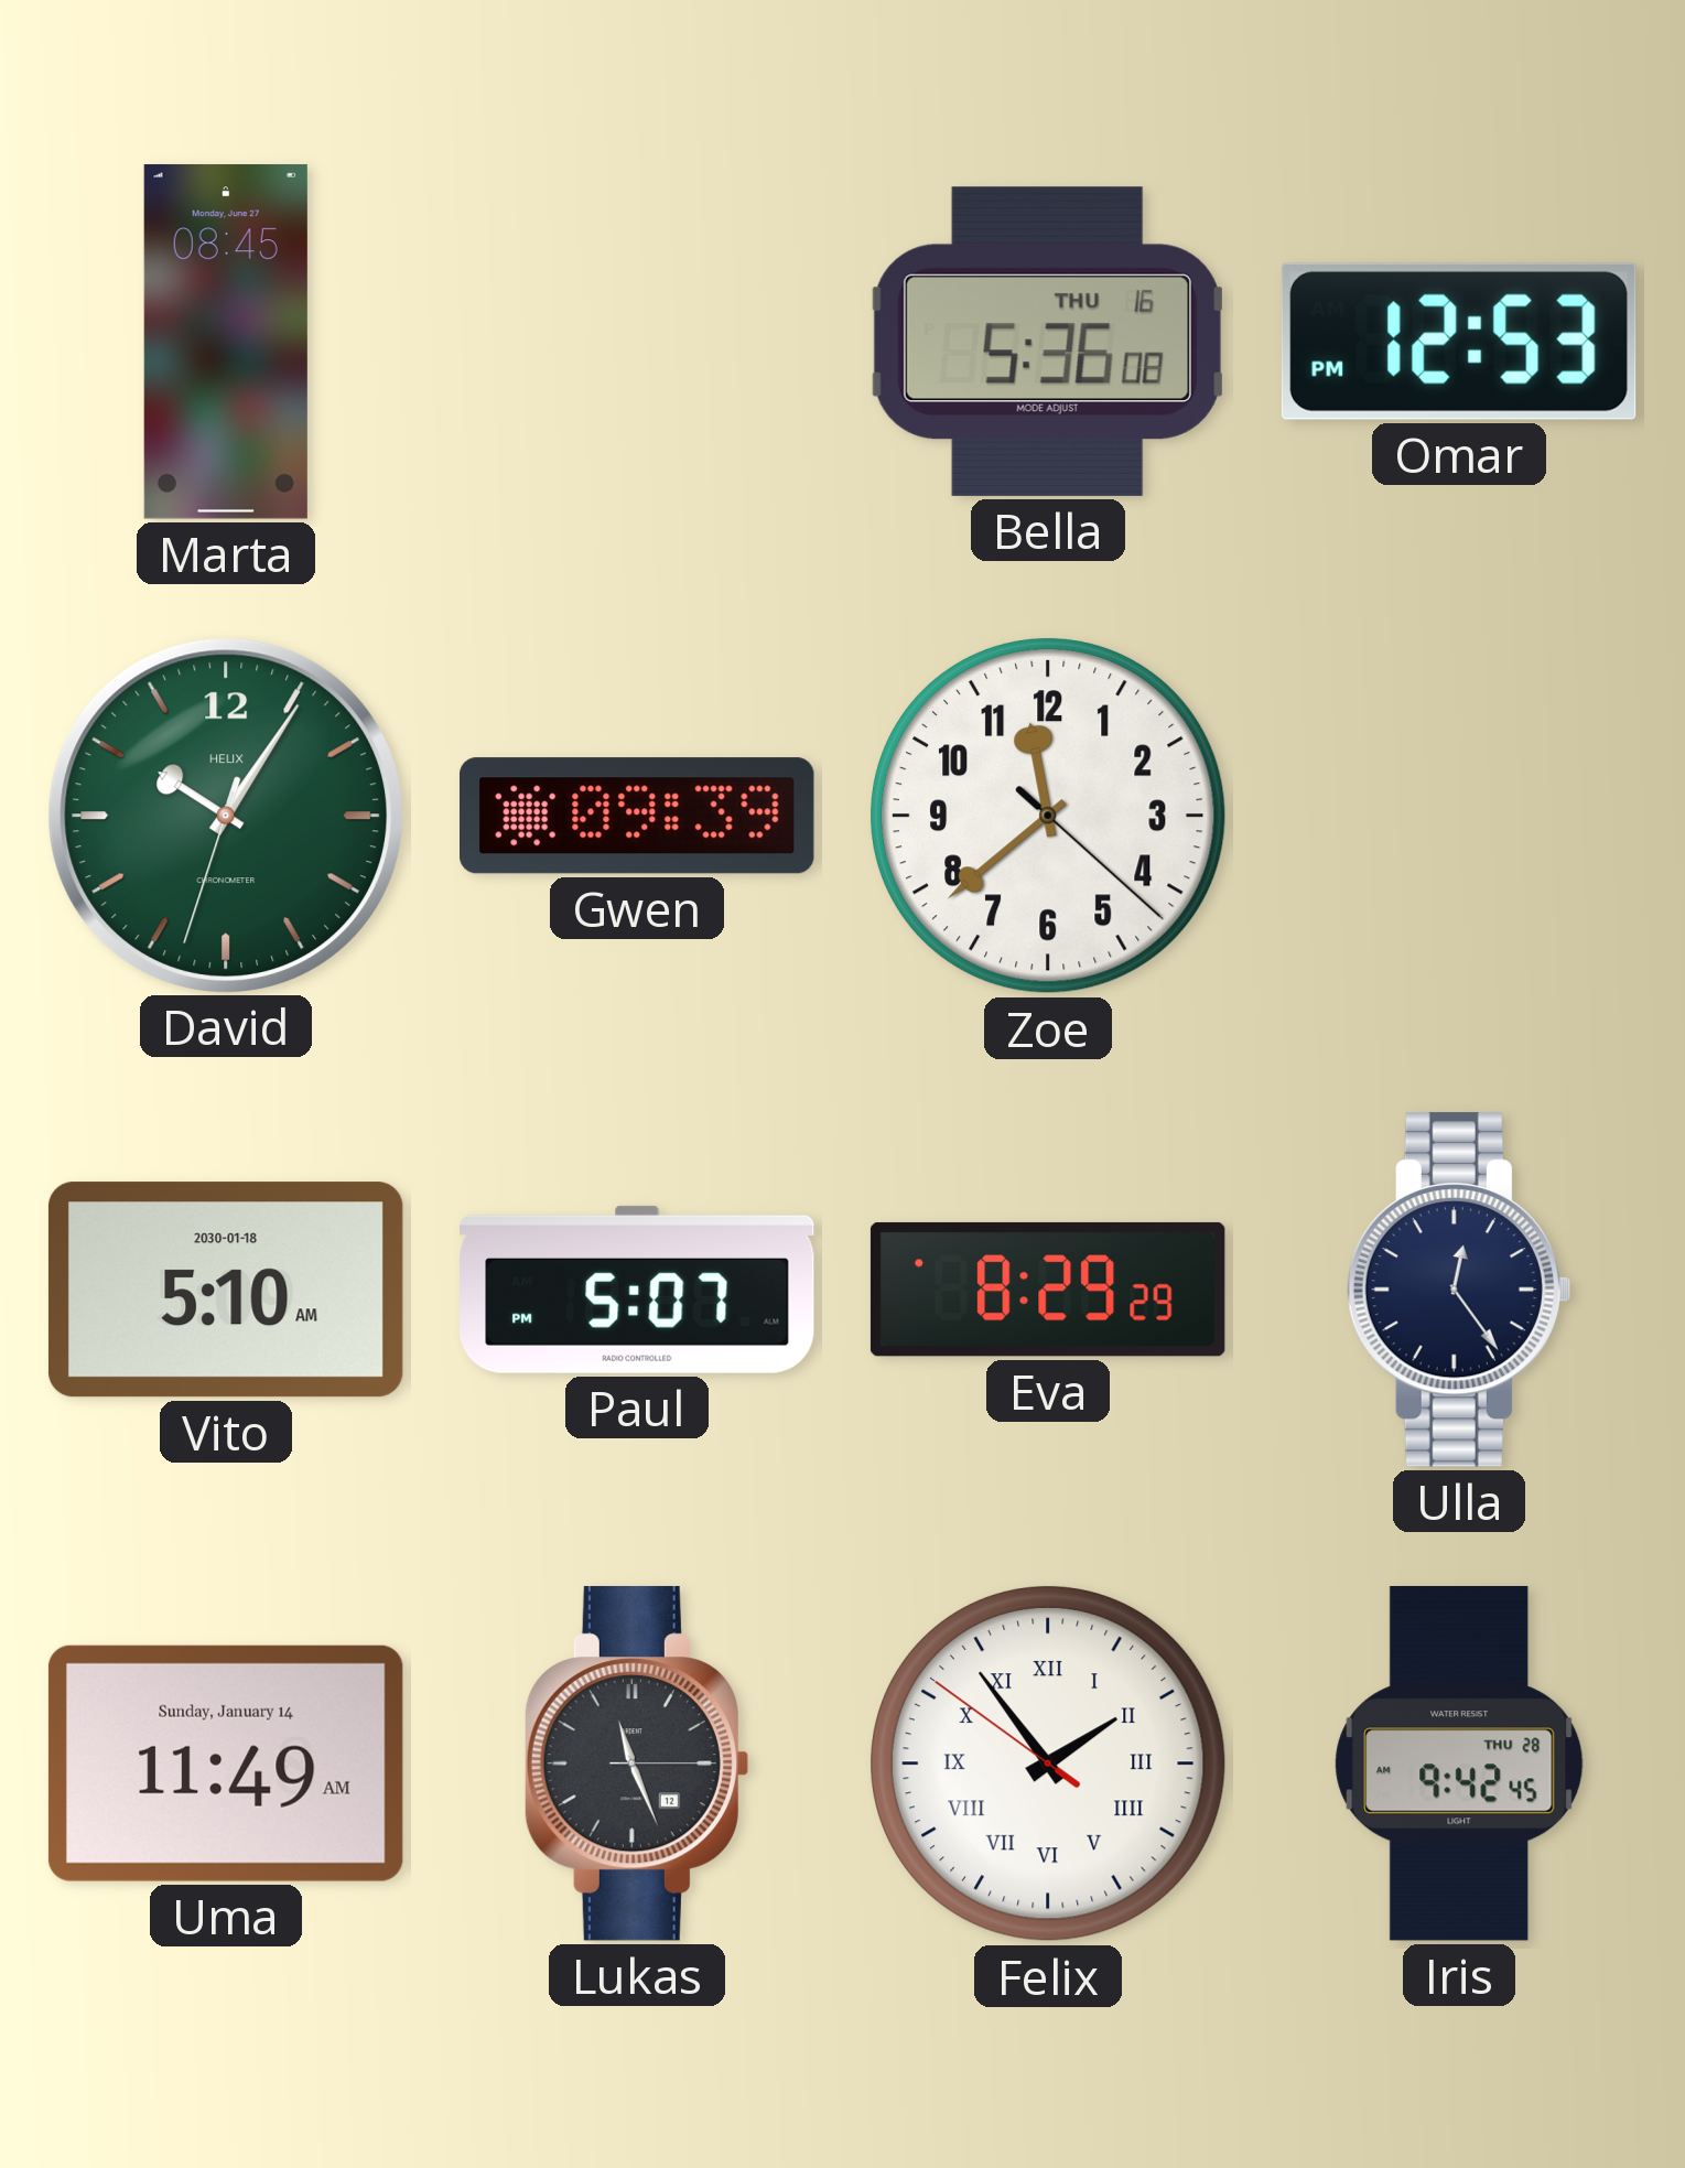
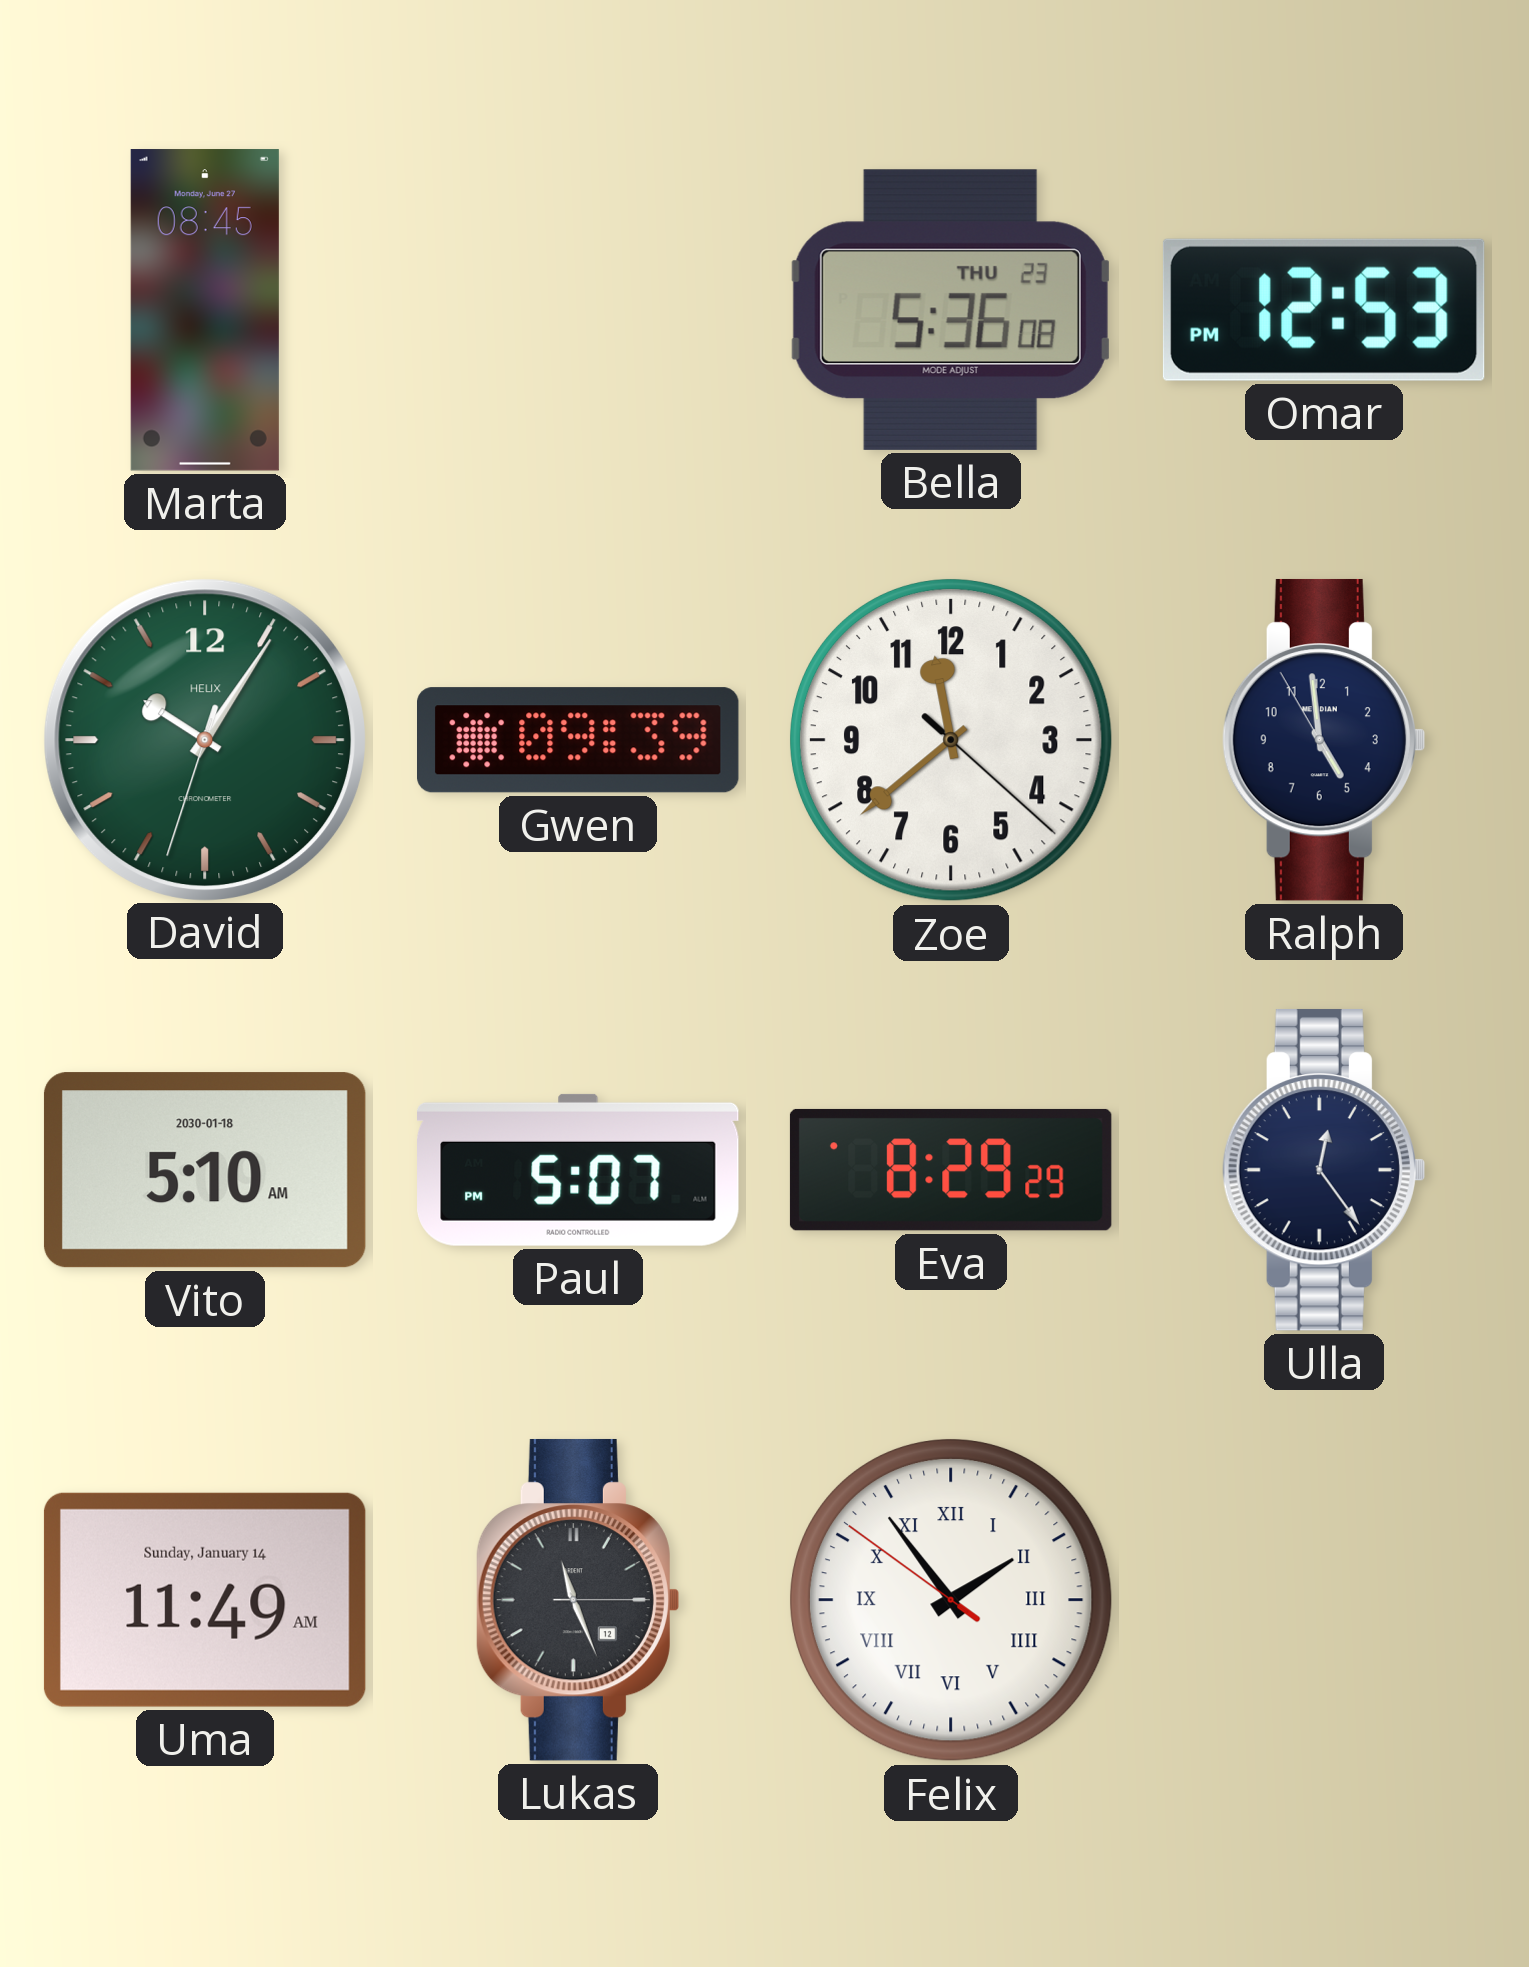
Bella date: THU 16 -> THU 23
Ralph: none -> 4:58
Iris: 9:42 -> none
